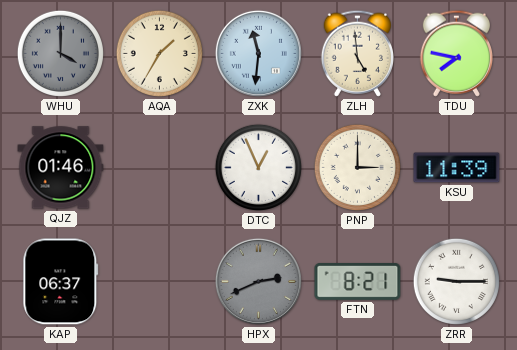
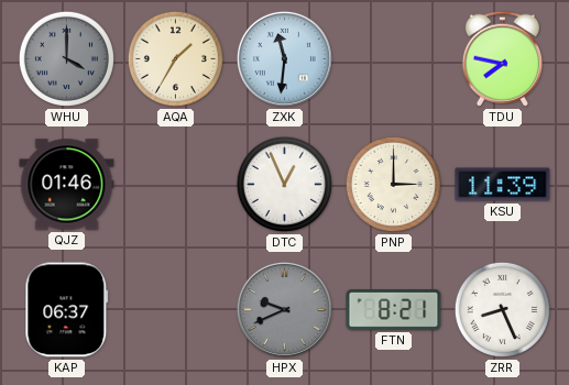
ZLH: 4:59 -> none
HPX: 2:41 -> 9:41
ZRR: 9:15 -> 8:26
